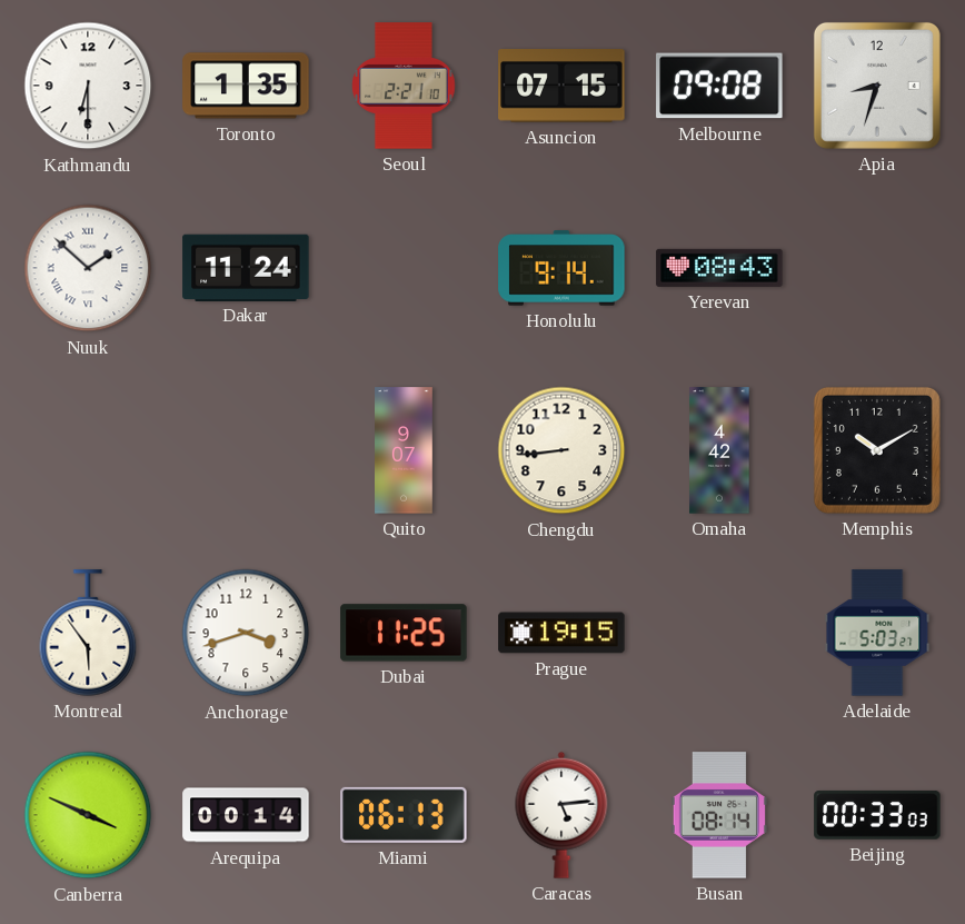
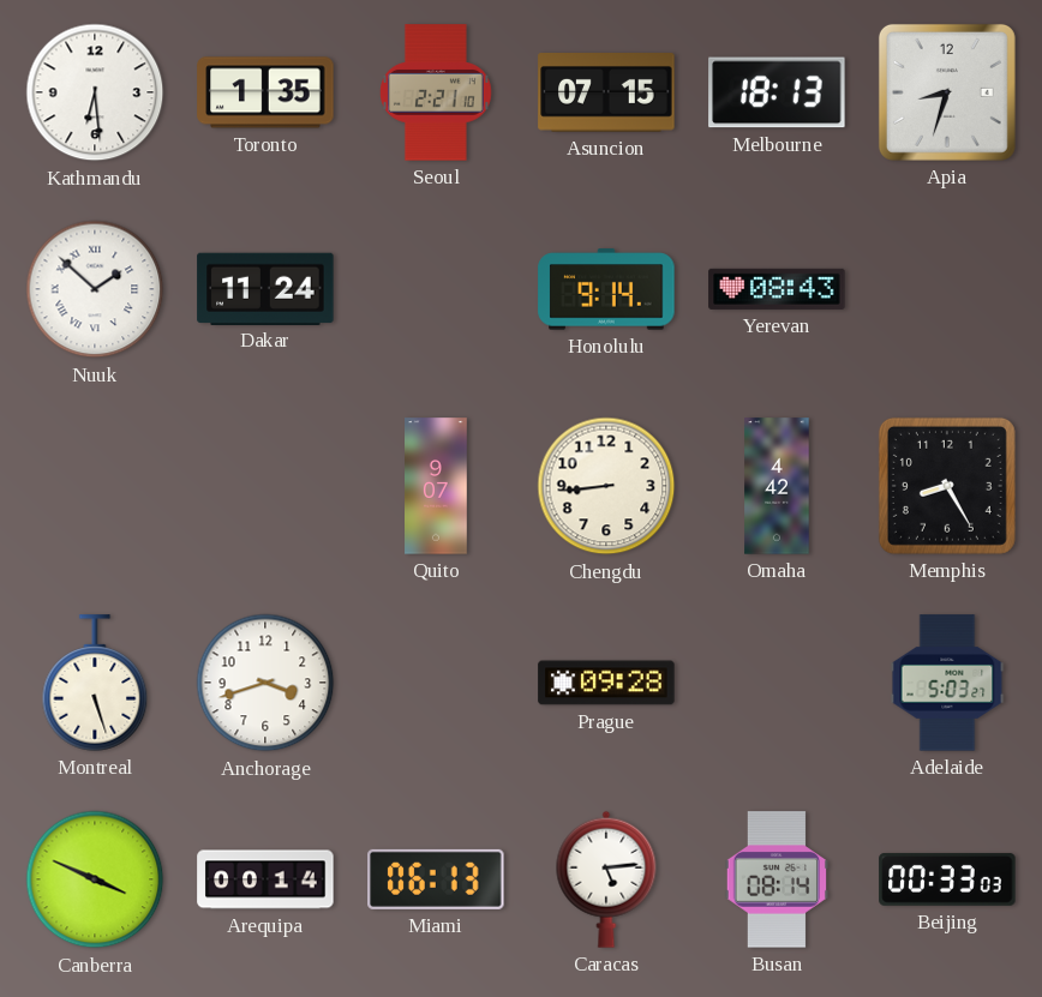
Kathmandu: 6:30 -> 6:29
Melbourne: 09:08 -> 18:13
Memphis: 10:10 -> 8:25
Montreal: 5:54 -> 5:27
Dubai: 11:25 -> none
Prague: 19:15 -> 09:28
